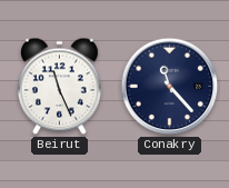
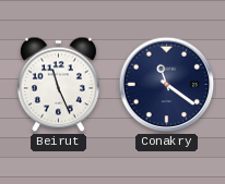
Conakry: 11:23 -> 11:21
